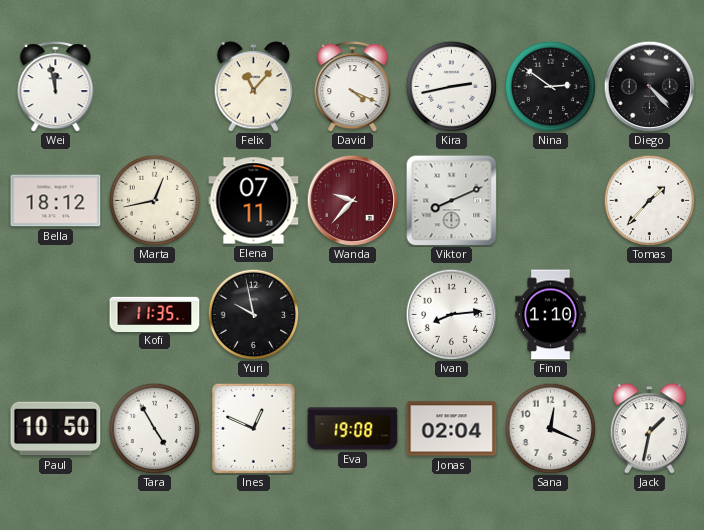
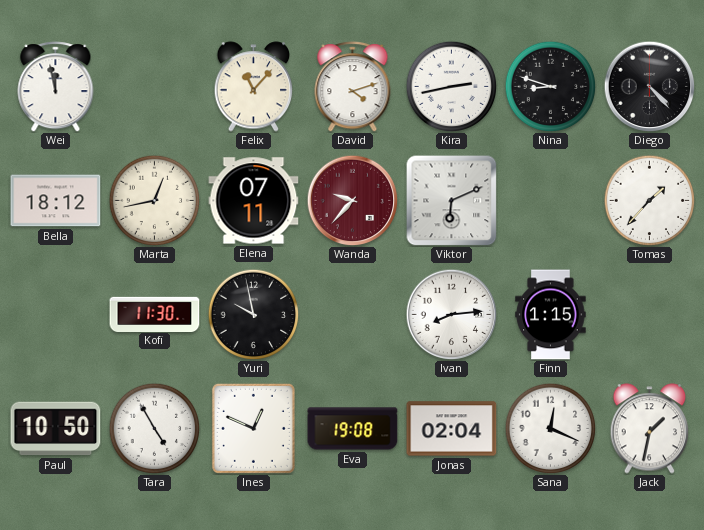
David: 4:19 -> 4:12
Nina: 2:51 -> 8:48
Viktor: 8:11 -> 6:11
Kofi: 11:35 -> 11:30
Finn: 1:10 -> 1:15
